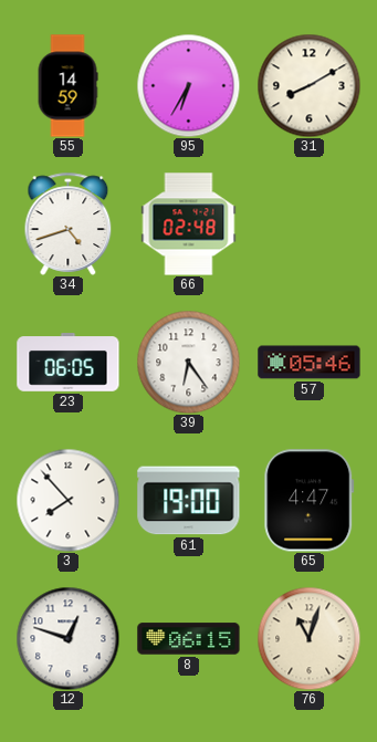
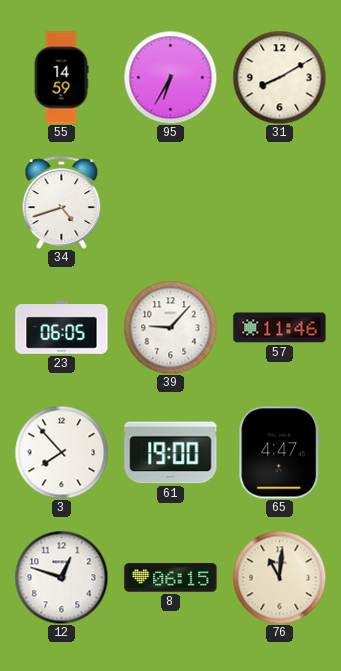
66: 02:48 -> none
39: 6:24 -> 9:07
57: 05:46 -> 11:46
76: 11:03 -> 11:01
